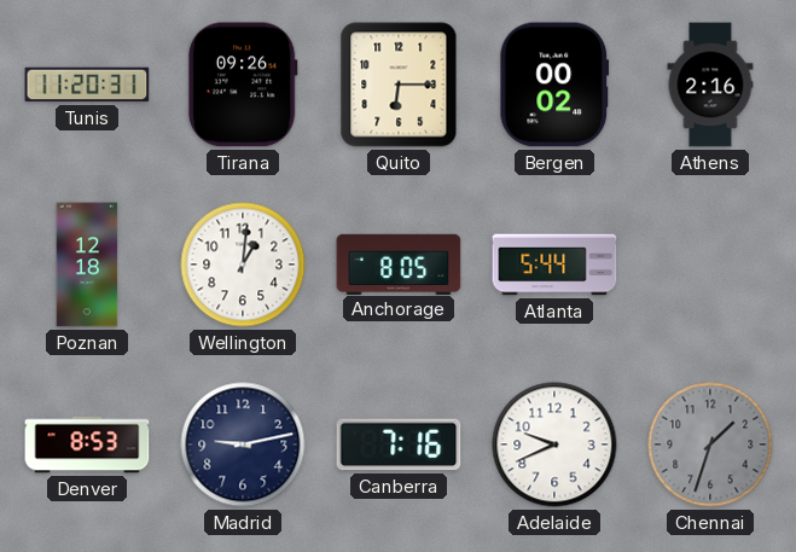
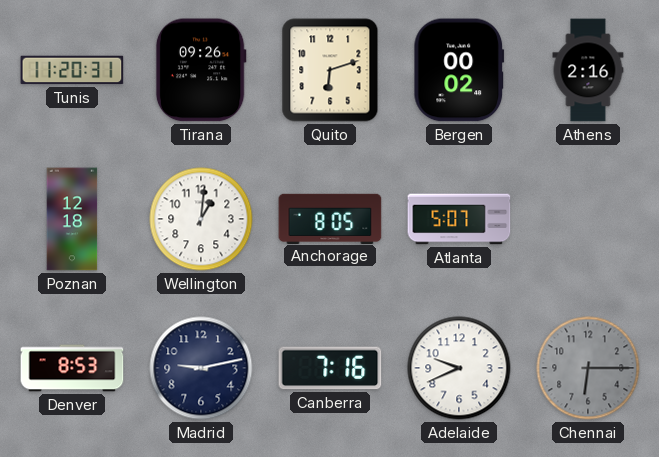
Quito: 6:15 -> 6:12
Atlanta: 5:44 -> 5:07
Chennai: 1:33 -> 6:15
